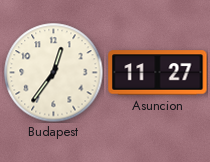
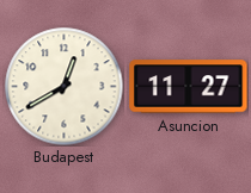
Budapest: 12:36 -> 12:40
